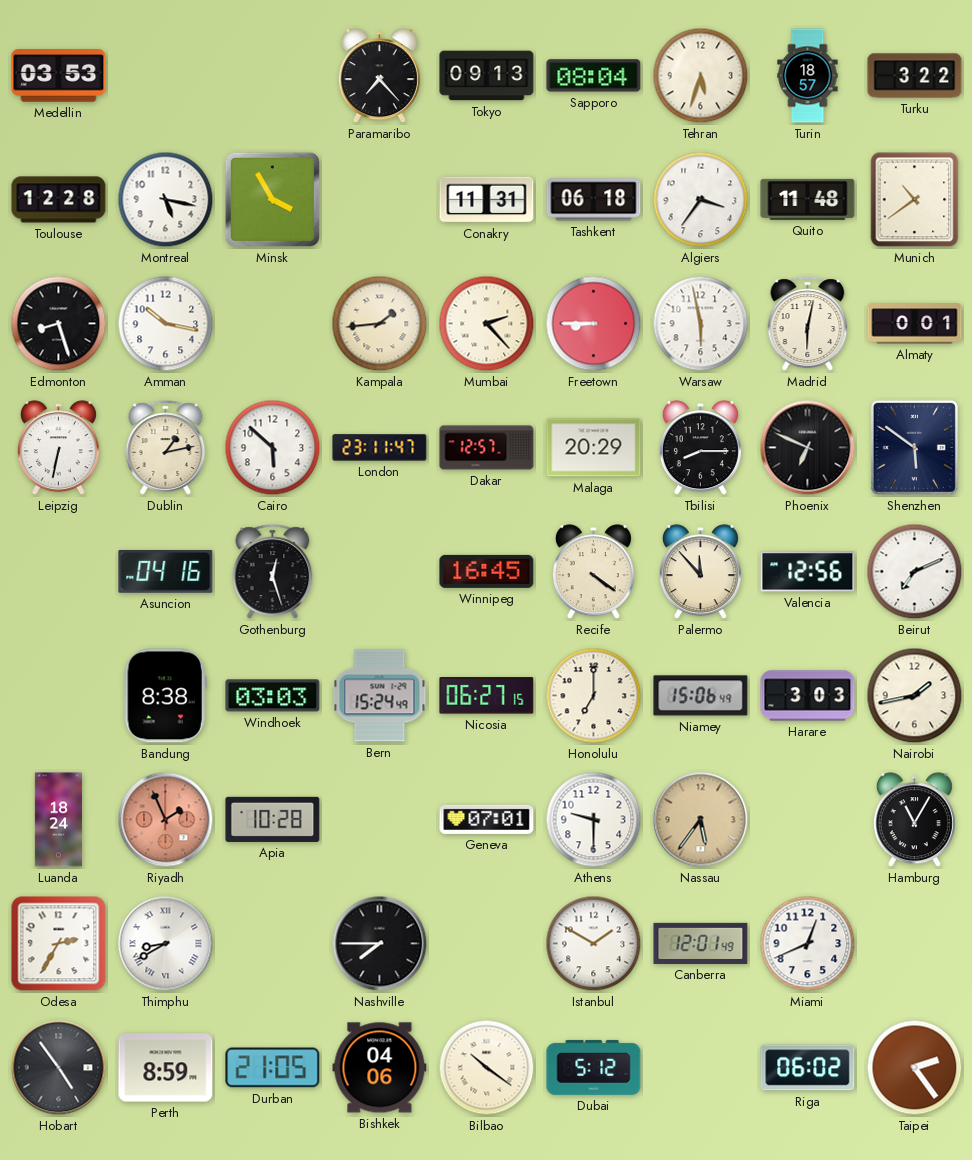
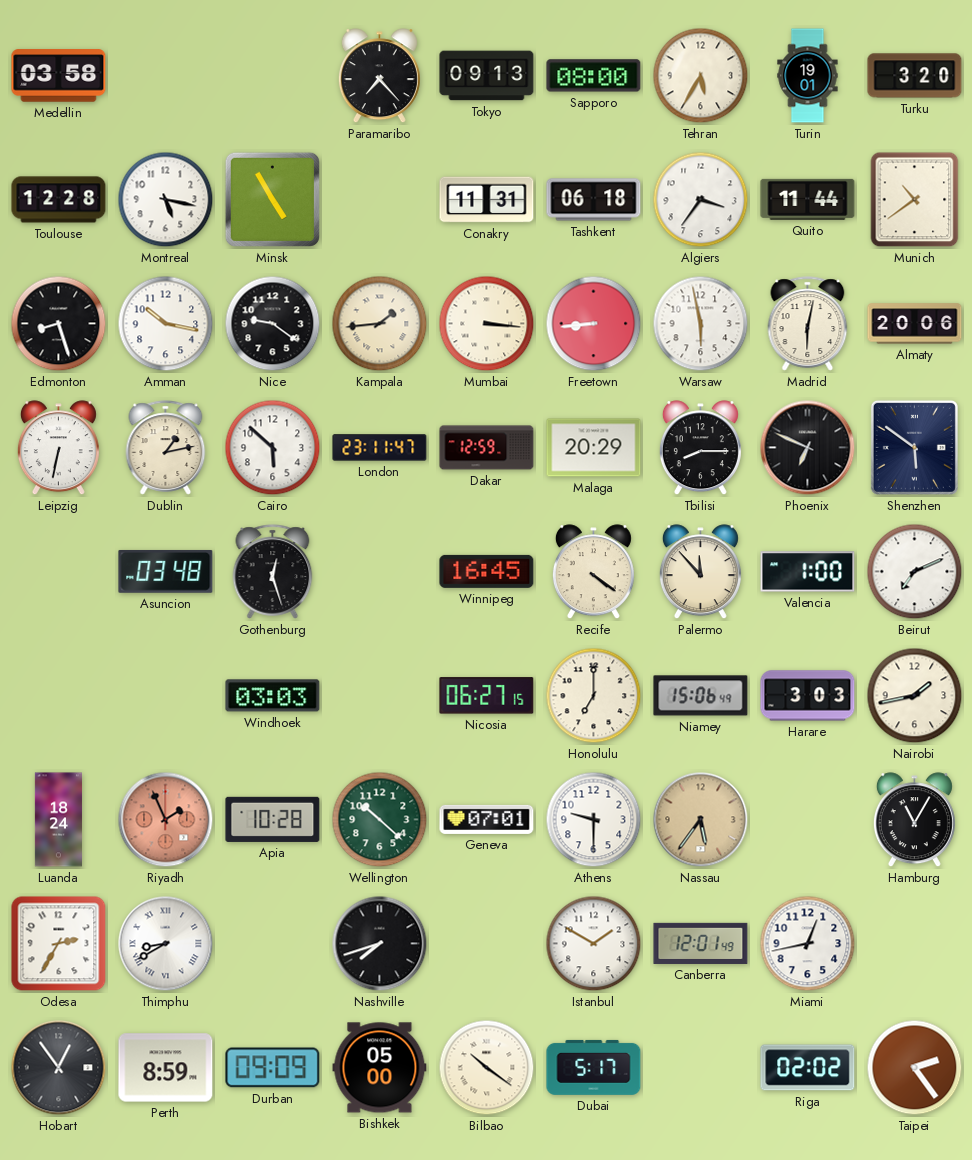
Medellin: 03:53 -> 03:58
Sapporo: 08:04 -> 08:00
Tehran: 5:33 -> 5:35
Turin: 18:57 -> 19:01
Turku: 3:22 -> 3:20
Minsk: 3:55 -> 4:55
Quito: 11:48 -> 11:44
Nice: none -> 9:21
Mumbai: 2:23 -> 3:16
Freetown: 8:45 -> 8:44
Almaty: 0:01 -> 20:06
Dakar: 12:57 -> 12:59
Asuncion: 04:16 -> 03:48
Valencia: 12:56 -> 1:00
Bandung: 8:38 -> none
Bern: 15:24 -> none
Wellington: none -> 10:22
Nashville: 7:45 -> 7:42
Miami: 12:41 -> 12:43
Hobart: 4:54 -> 12:54
Durban: 21:05 -> 09:09
Bishkek: 04:06 -> 05:00
Dubai: 5:12 -> 5:17
Riga: 06:02 -> 02:02
